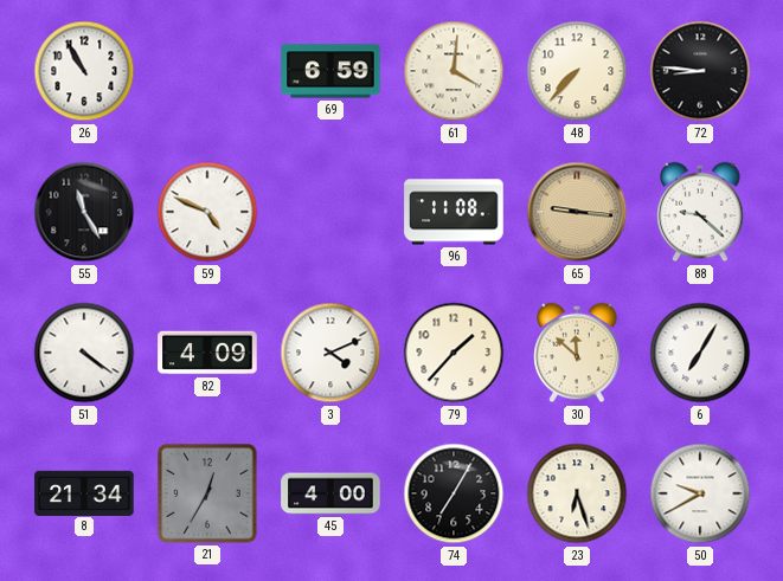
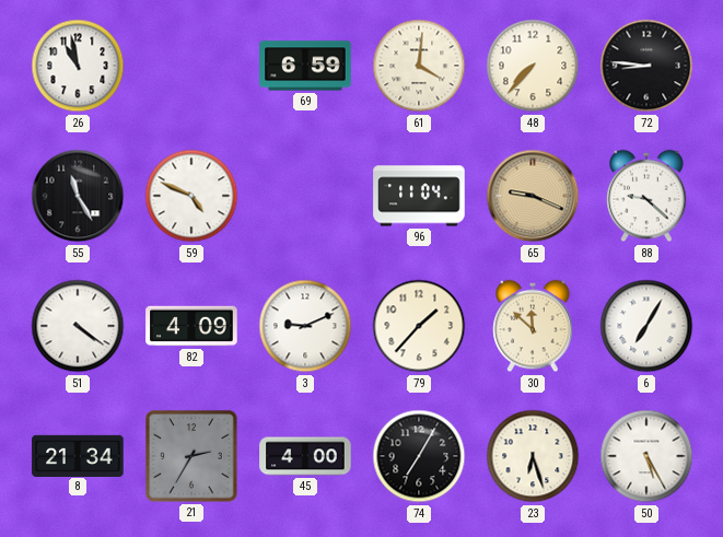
26: 10:55 -> 10:58
96: 11:08 -> 11:04
65: 9:16 -> 9:19
3: 4:11 -> 9:11
21: 12:35 -> 2:35
50: 9:40 -> 5:25
